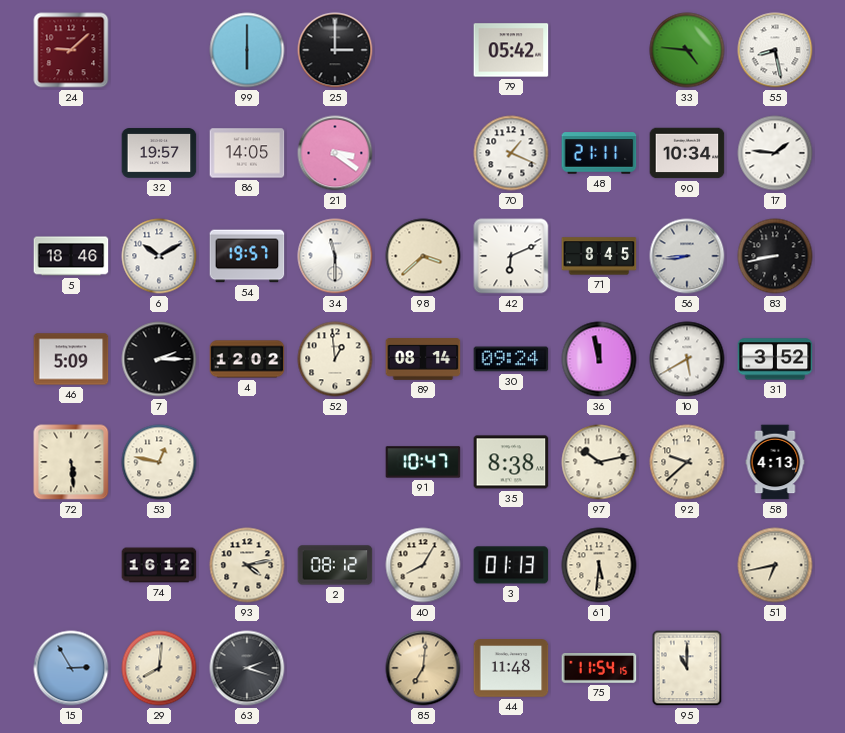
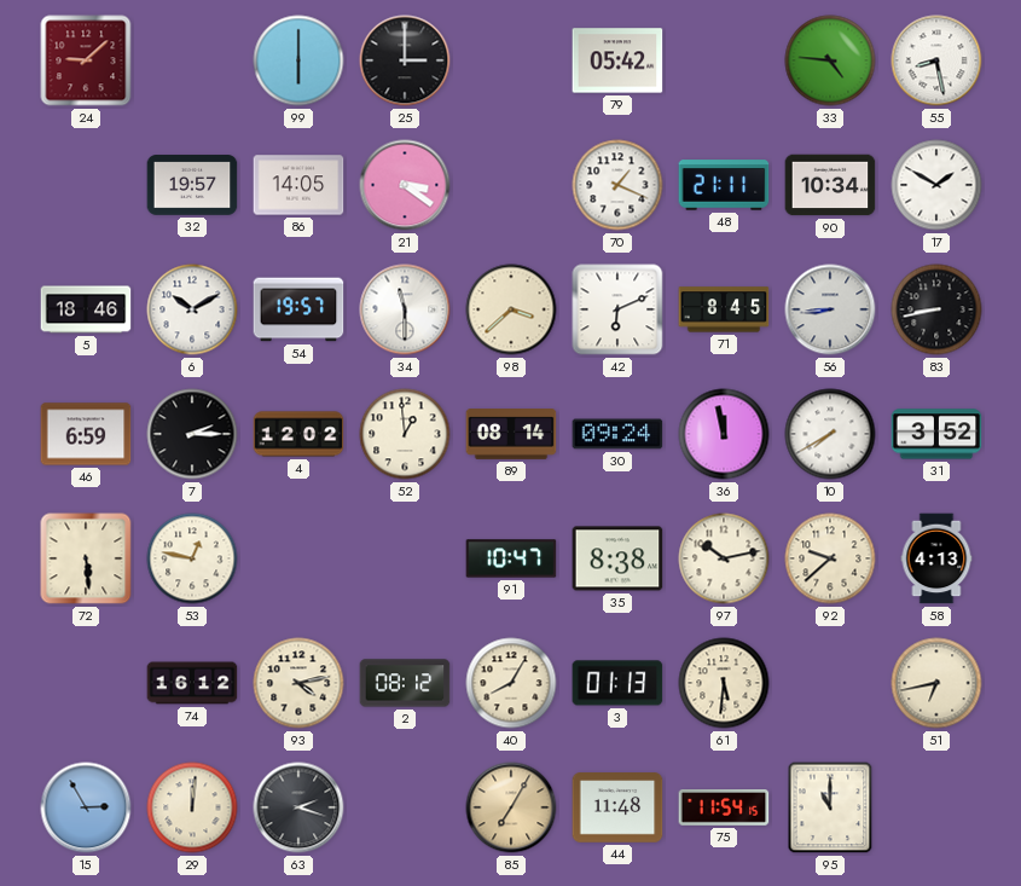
17: 1:46 -> 1:50
46: 5:09 -> 6:59
10: 5:40 -> 7:40
29: 8:01 -> 12:01
85: 7:01 -> 7:05
